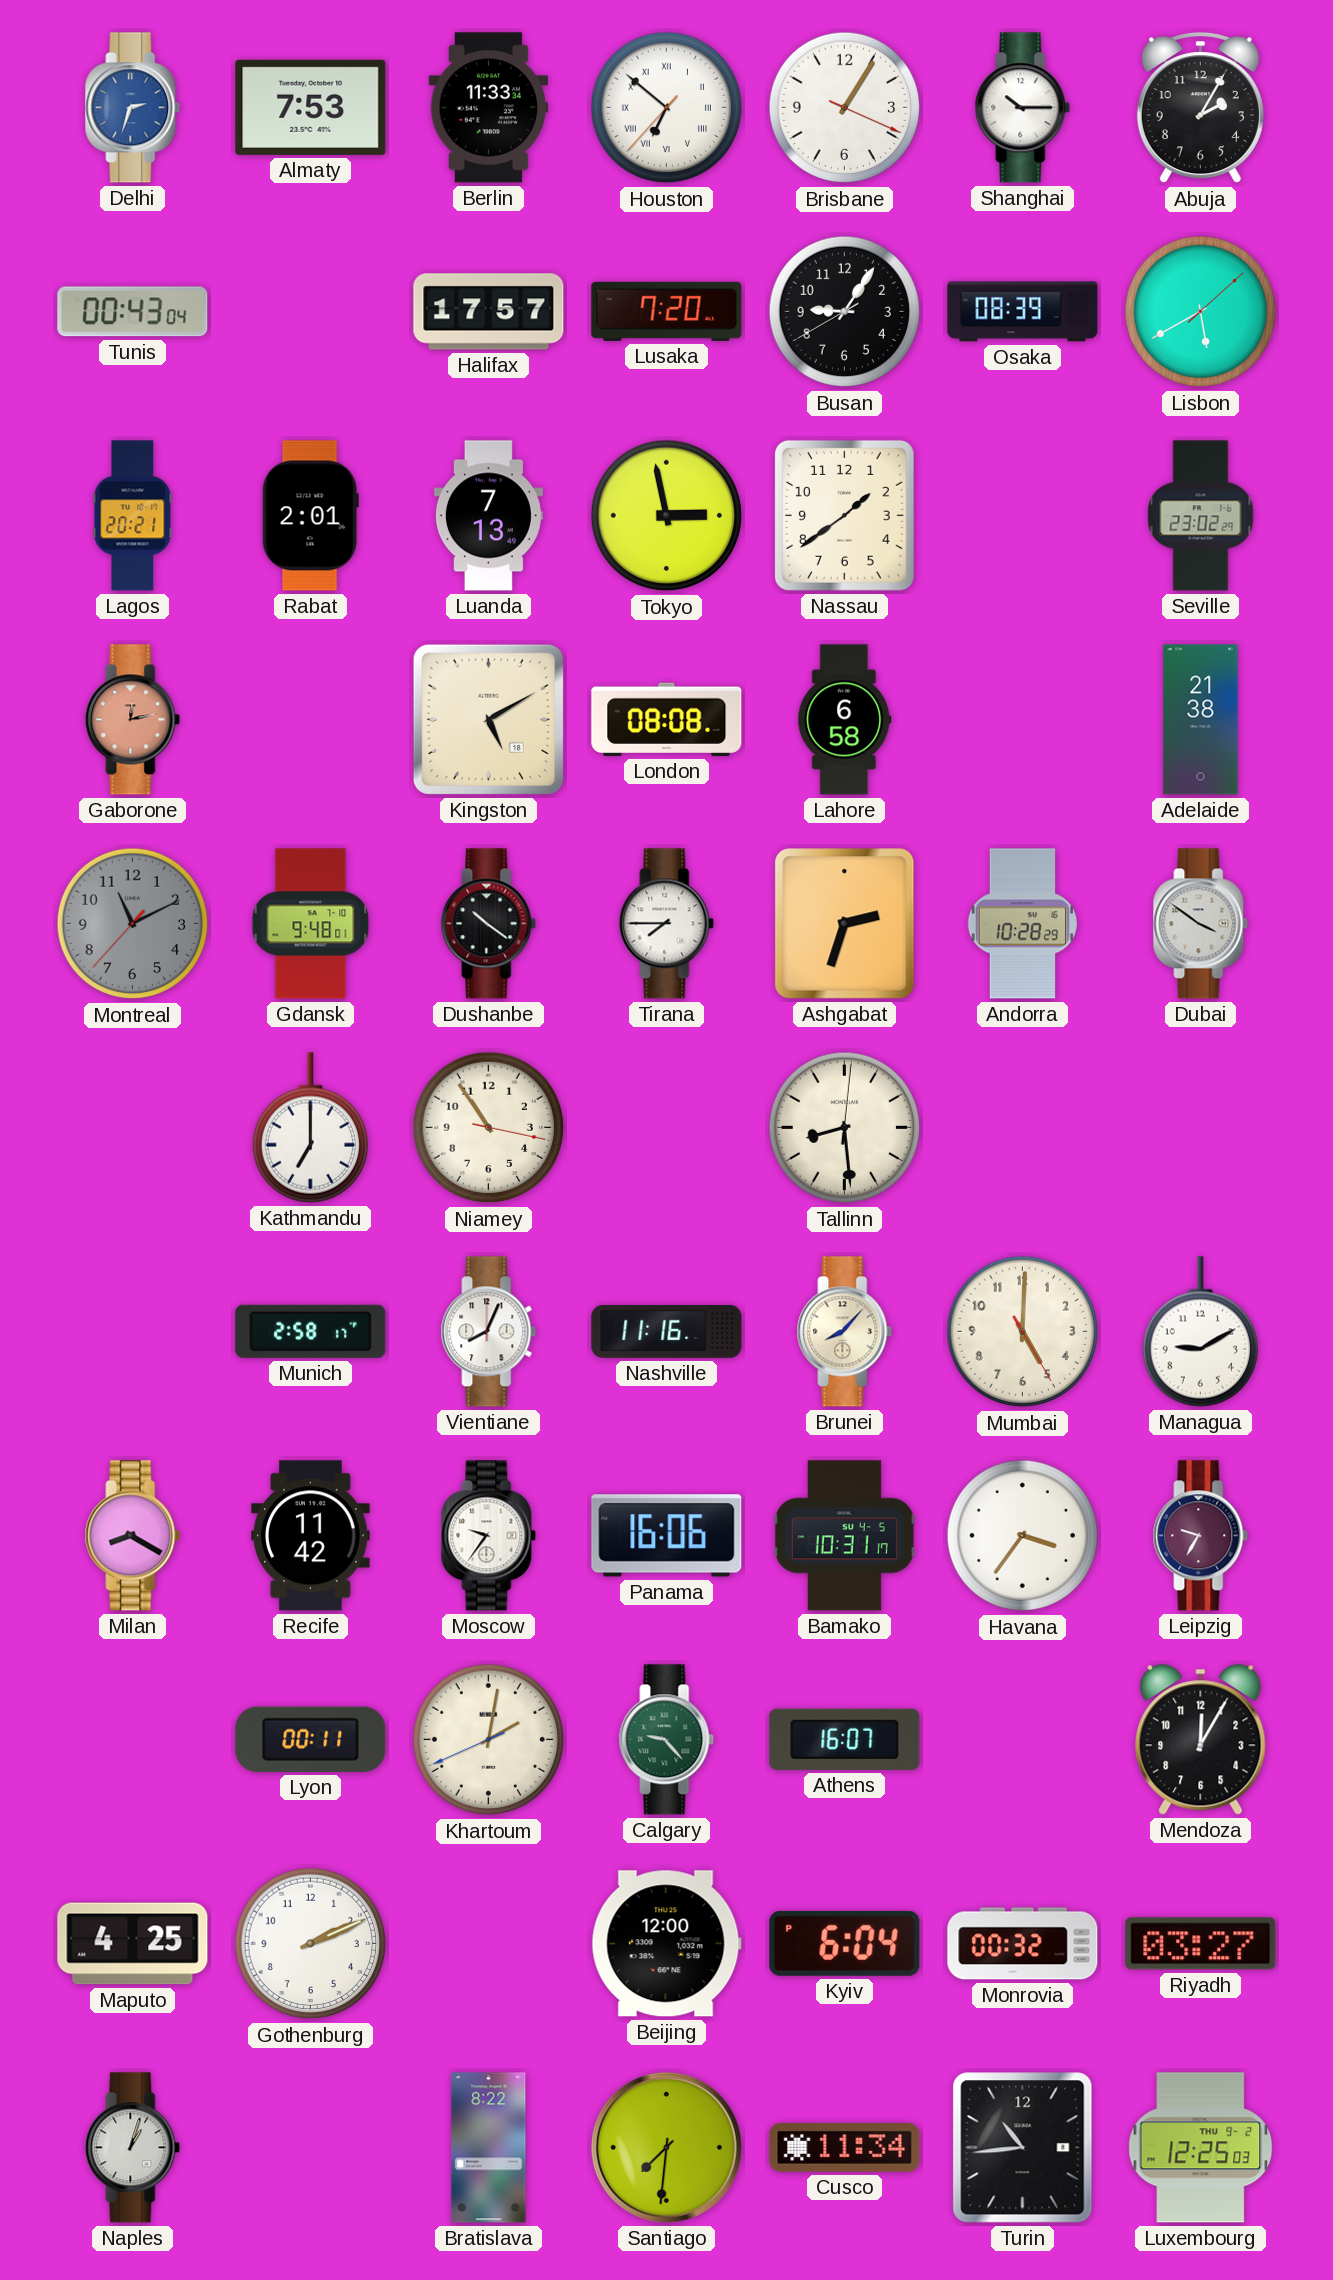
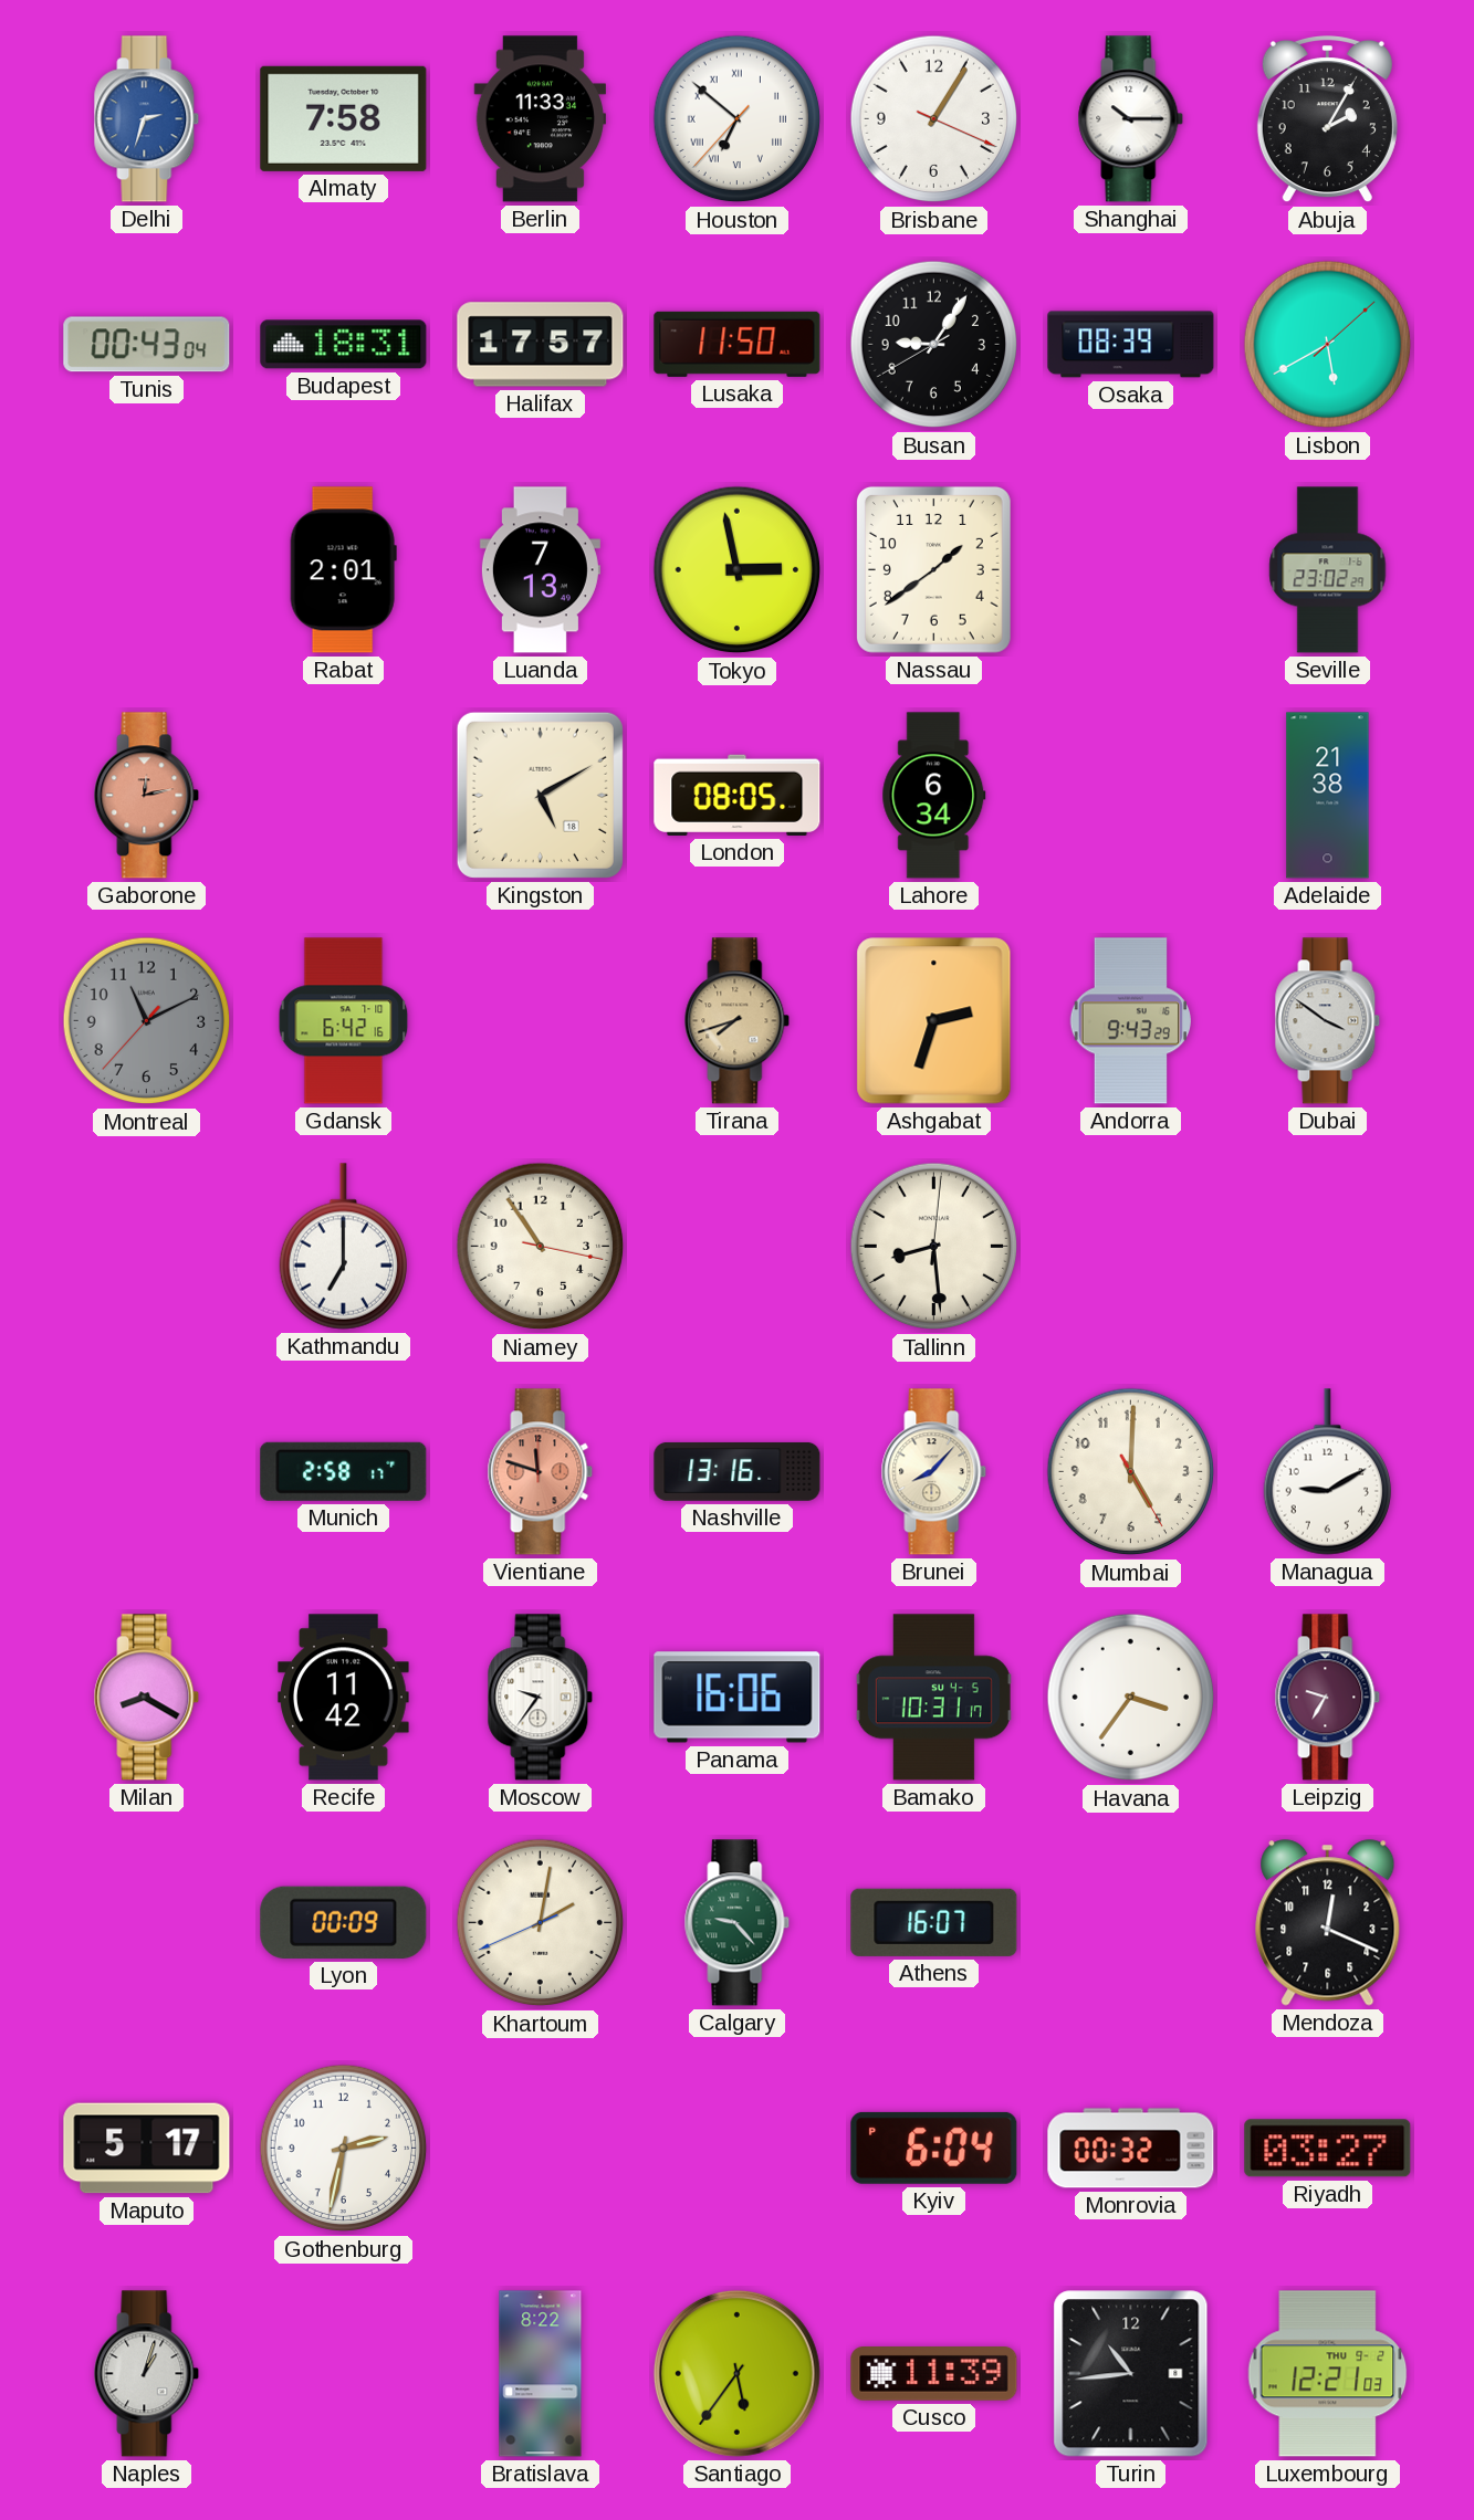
Almaty: 7:53 -> 7:58
Budapest: none -> 18:31
Lusaka: 7:20 -> 11:50
Lagos: 20:21 -> none
London: 08:08 -> 08:05
Lahore: 6:58 -> 6:34
Gdansk: 9:48 -> 6:42
Dushanbe: 10:21 -> none
Tirana: 7:45 -> 7:42
Tirana dial: white -> champagne
Andorra: 10:28 -> 9:43
Vientiane: 8:04 -> 11:48
Vientiane dial: white -> salmon
Nashville: 11:16 -> 13:16
Lyon: 00:11 -> 00:09
Mendoza: 12:05 -> 12:19
Maputo: 4:25 -> 5:17
Gothenburg: 2:11 -> 2:32
Beijing: 12:00 -> none
Santiago: 7:31 -> 5:36
Cusco: 11:34 -> 11:39
Luxembourg: 12:25 -> 12:21
